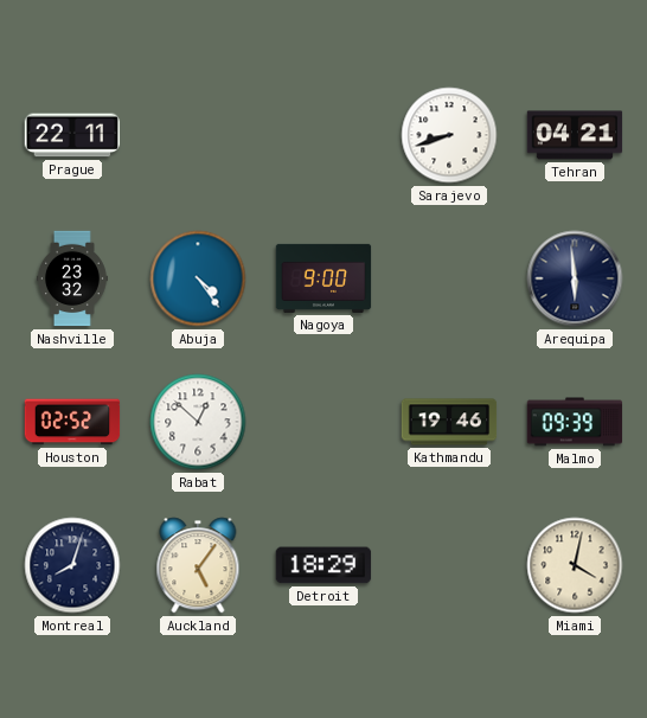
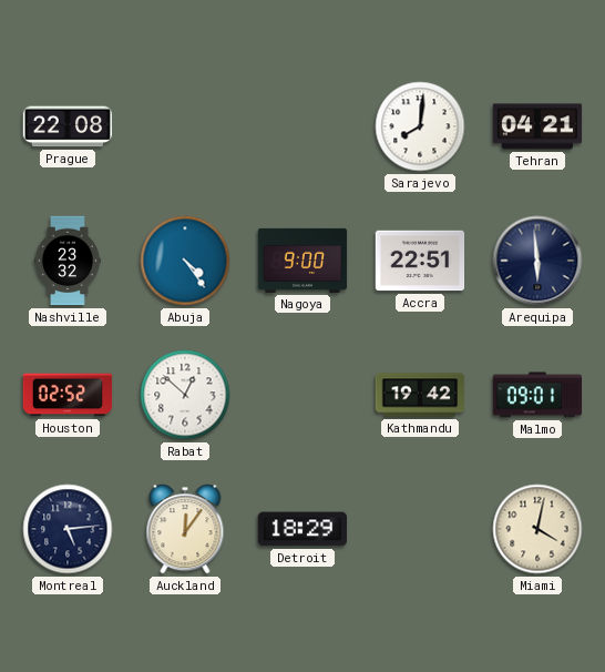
Prague: 22:11 -> 22:08
Sarajevo: 8:42 -> 8:01
Accra: none -> 22:51
Kathmandu: 19:46 -> 19:42
Malmo: 09:39 -> 09:01
Montreal: 8:03 -> 5:14
Auckland: 5:06 -> 12:06
